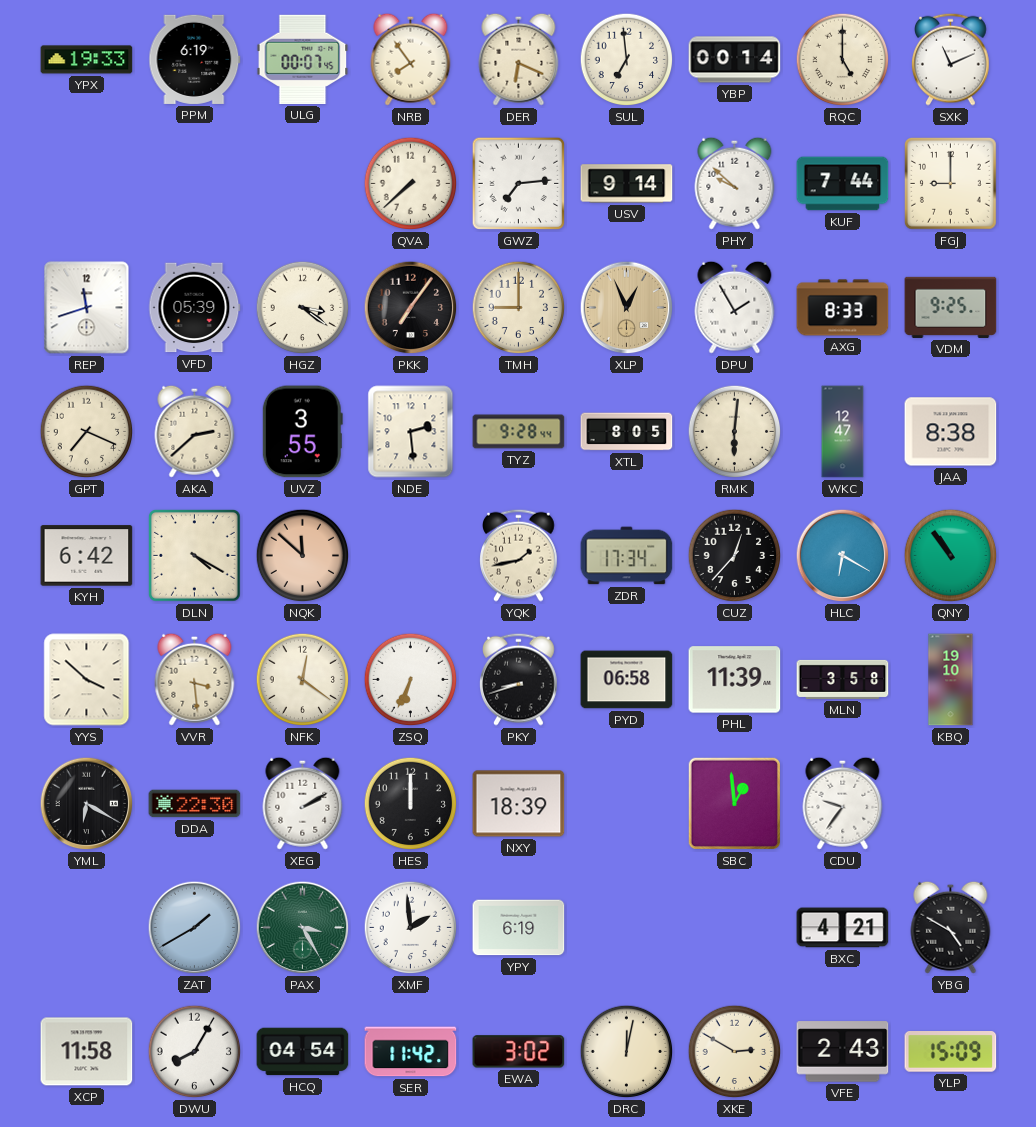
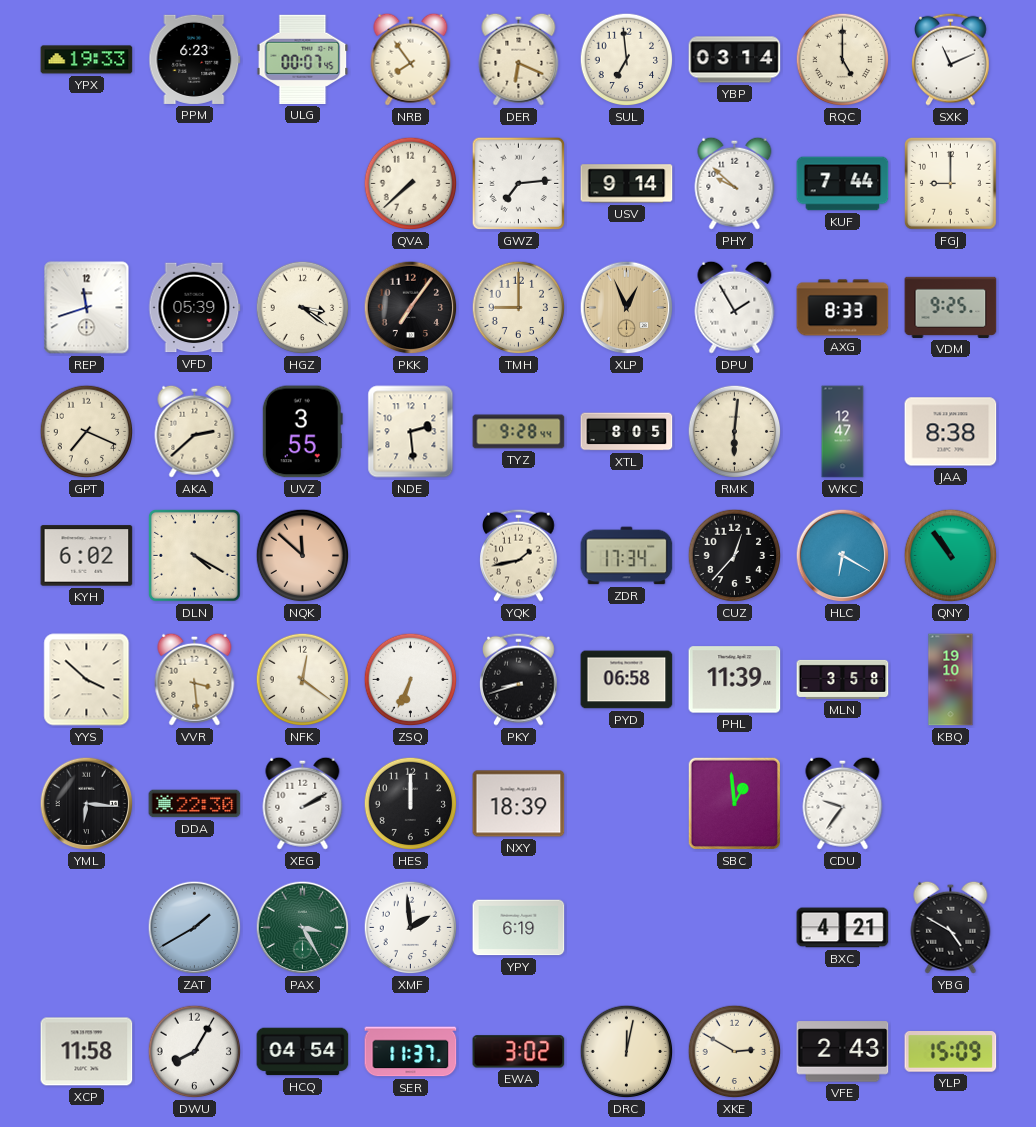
PPM: 6:19 -> 6:23
YBP: 00:14 -> 03:14
KYH: 6:42 -> 6:02
YML: 6:20 -> 6:16
SER: 11:42 -> 11:37
